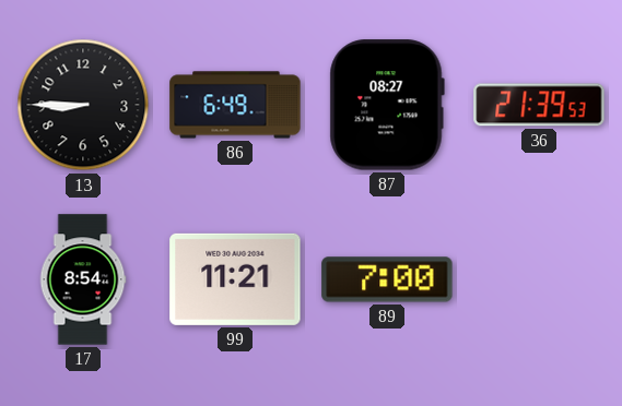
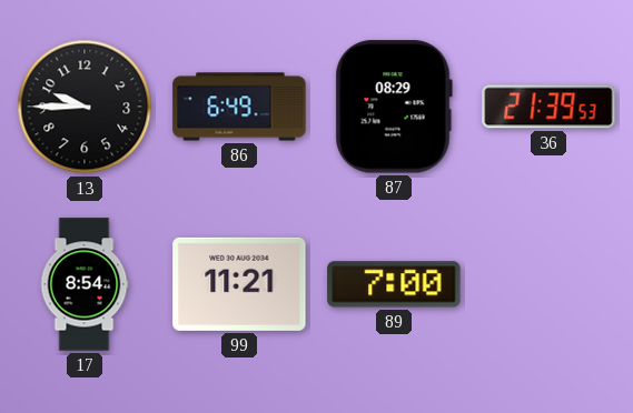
13: 8:45 -> 9:45
87: 08:27 -> 08:29
